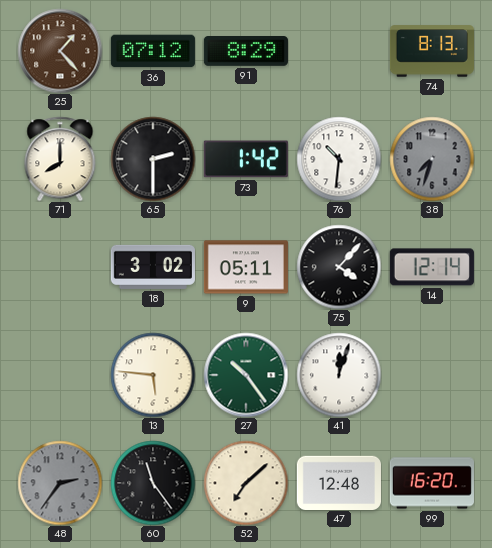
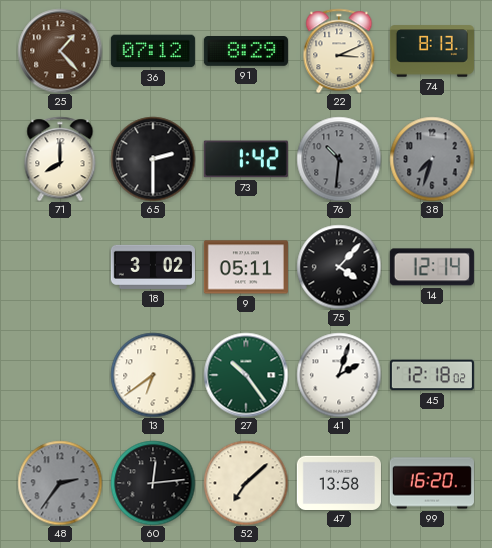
22: none -> 3:11
76 dial: white -> grey
13: 5:46 -> 6:39
41: 12:03 -> 2:03
45: none -> 12:18
60: 11:24 -> 12:14
47: 12:48 -> 13:58
